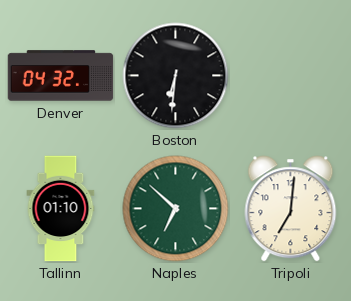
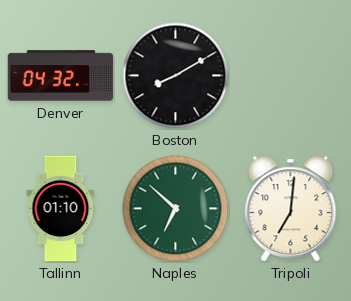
Boston: 6:31 -> 8:10
